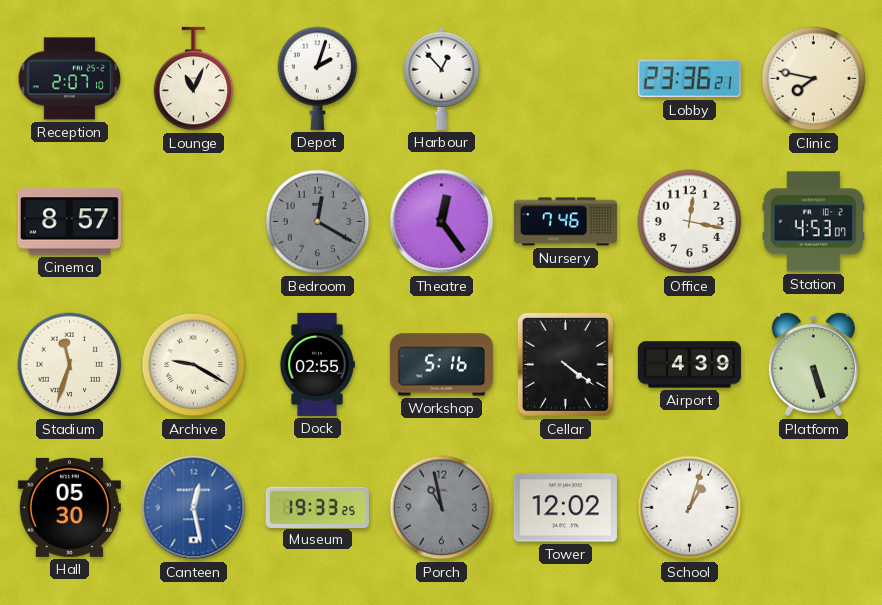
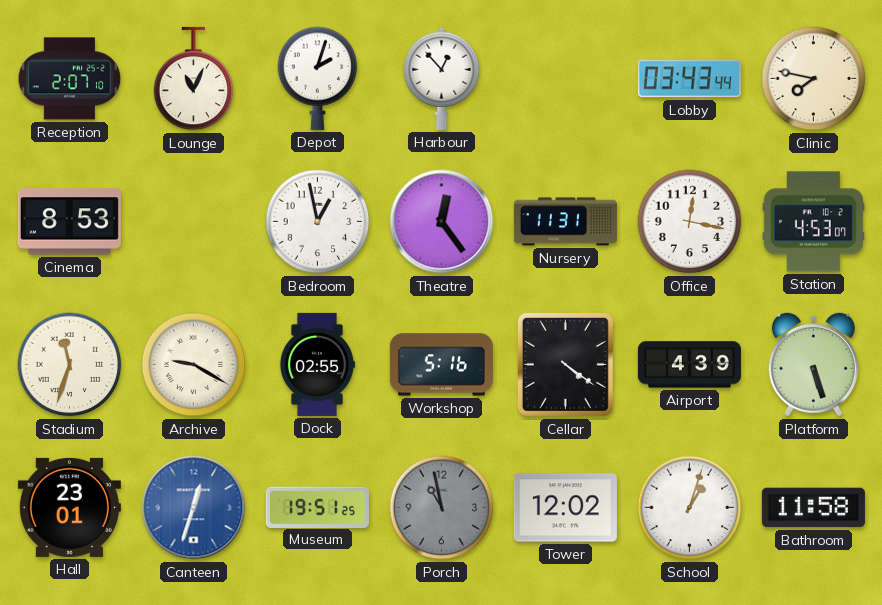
Lobby: 23:36 -> 03:43
Cinema: 8:57 -> 8:53
Bedroom: 12:20 -> 12:58
Bedroom dial: grey -> white
Nursery: 7:46 -> 11:31
Hall: 05:30 -> 23:01
Canteen: 12:28 -> 12:33
Museum: 19:33 -> 19:51
Bathroom: none -> 11:58
